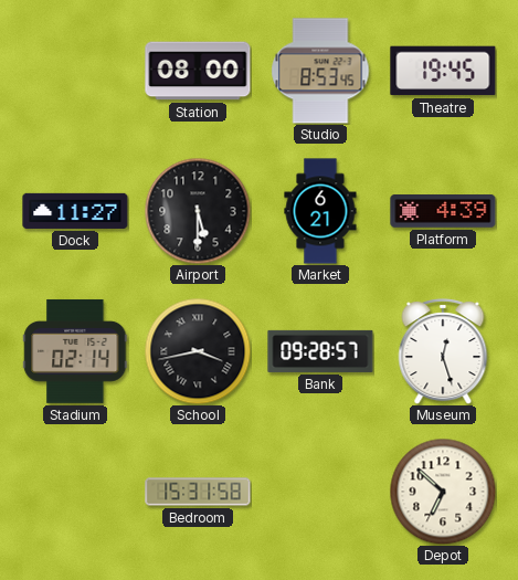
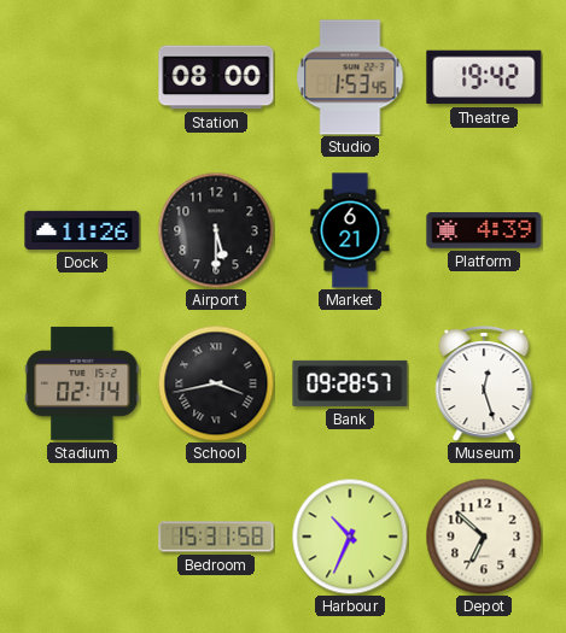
Studio: 8:53 -> 1:53
Theatre: 19:45 -> 19:42
Dock: 11:27 -> 11:26
Harbour: none -> 10:34
